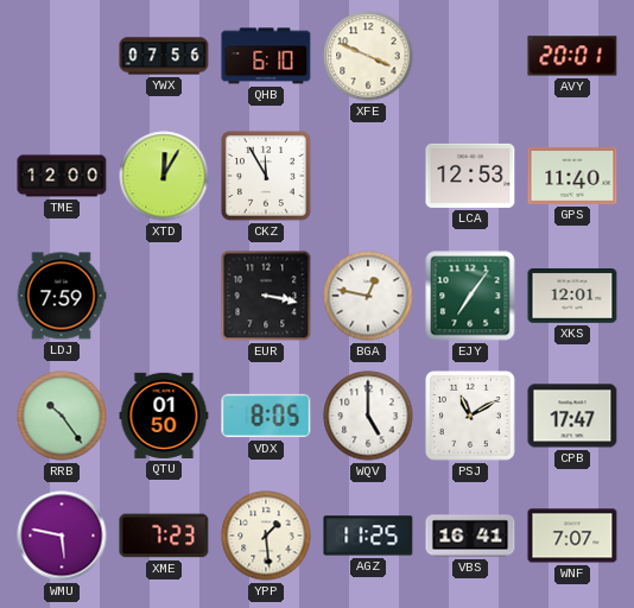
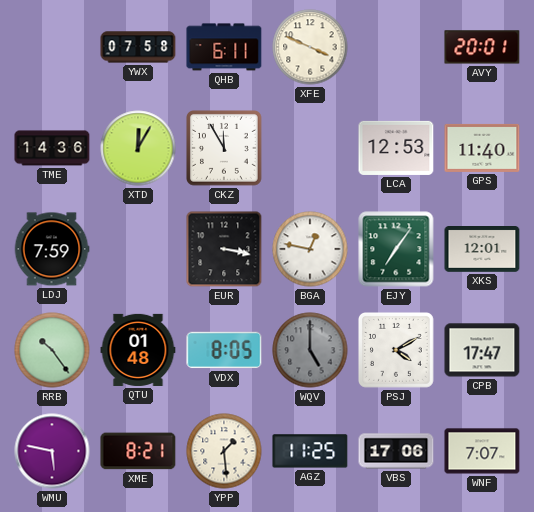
YWX: 07:56 -> 07:58
QHB: 6:10 -> 6:11
TME: 12:00 -> 14:36
QTU: 01:50 -> 01:48
WQV dial: white -> grey
PSJ: 11:10 -> 4:10
XME: 7:23 -> 8:21
VBS: 16:41 -> 17:06
